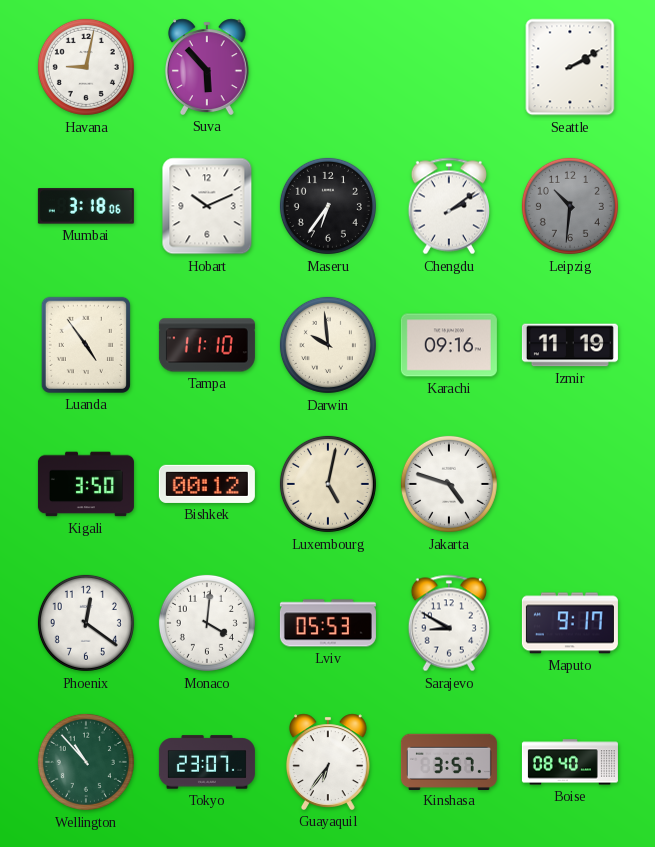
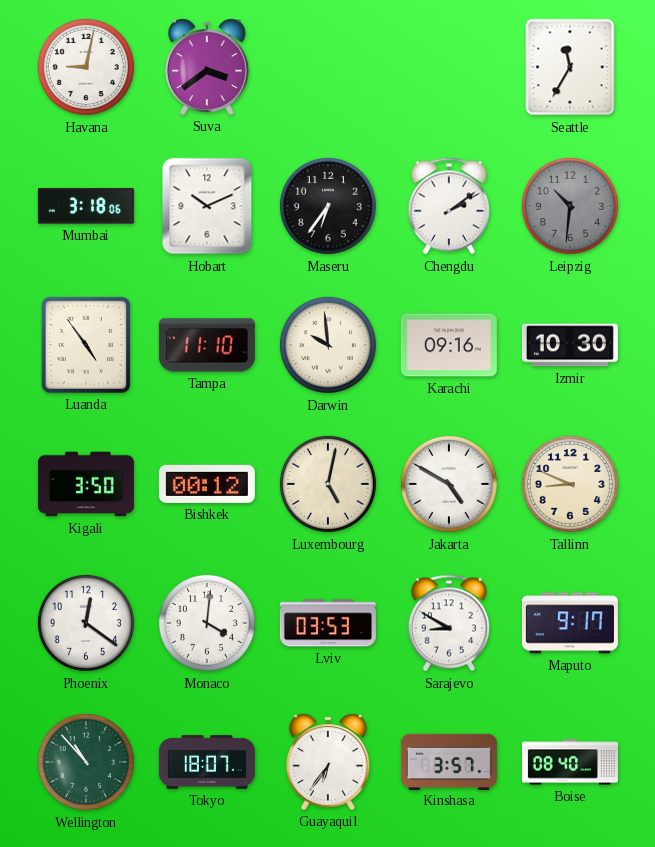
Suva: 5:53 -> 3:39
Seattle: 2:10 -> 11:35
Izmir: 11:19 -> 10:30
Jakarta: 4:48 -> 4:50
Tallinn: none -> 8:49
Lviv: 05:53 -> 03:53
Tokyo: 23:07 -> 18:07
